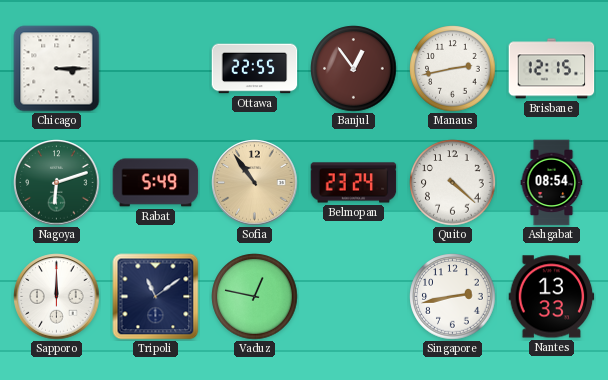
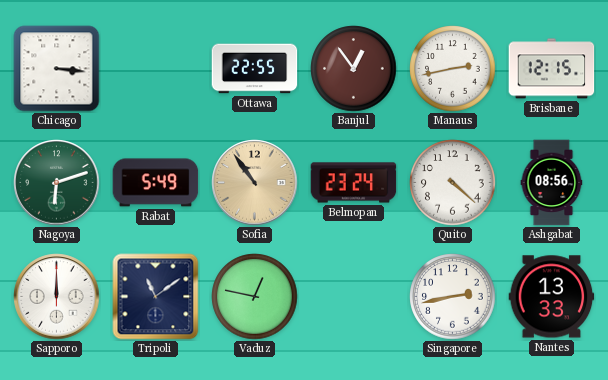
Chicago: 3:15 -> 3:16
Ashgabat: 08:54 -> 08:56
